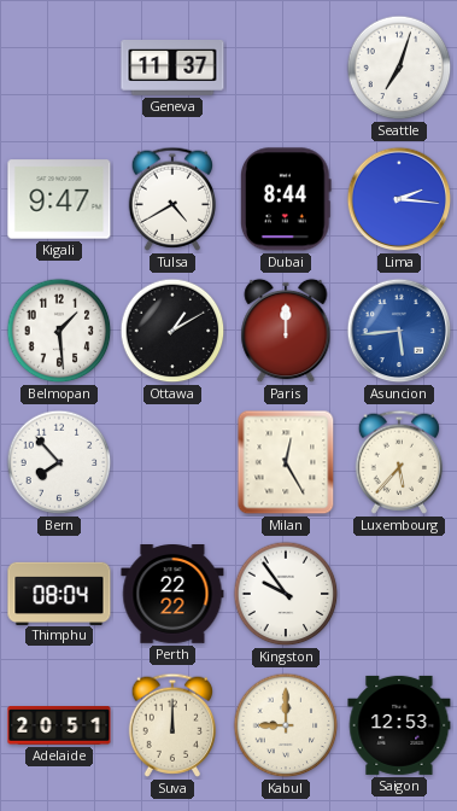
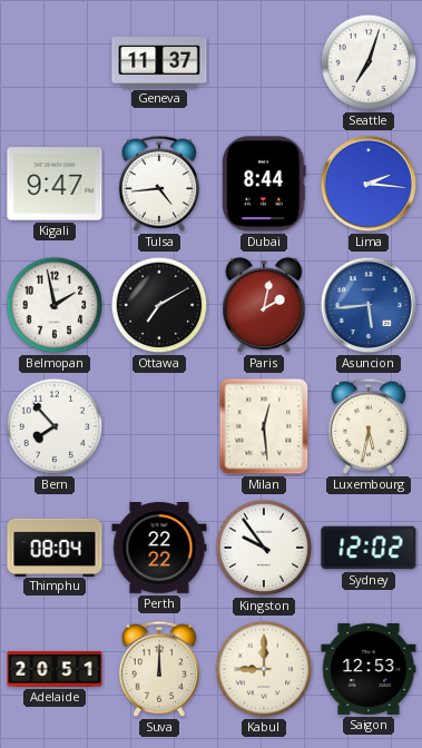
Tulsa: 4:40 -> 4:44
Belmopan: 1:29 -> 1:58
Ottawa: 1:10 -> 7:10
Paris: 12:00 -> 2:02
Milan: 12:25 -> 12:29
Luxembourg: 5:37 -> 5:32
Sydney: none -> 12:02
